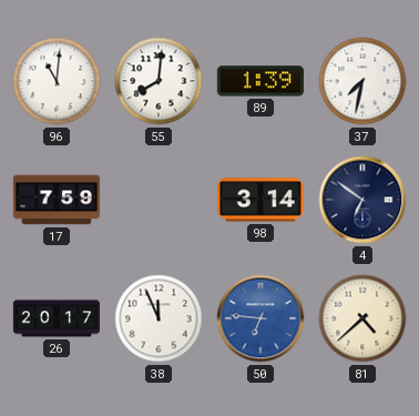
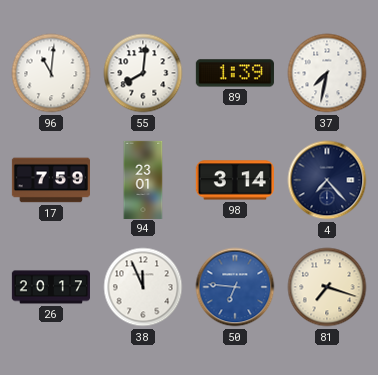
94: none -> 23:01
4: 6:51 -> 7:23
81: 4:38 -> 7:18
